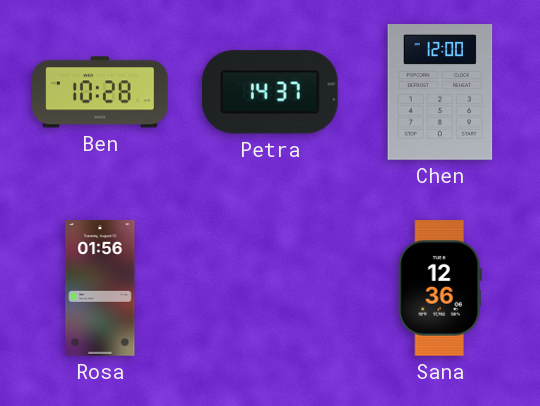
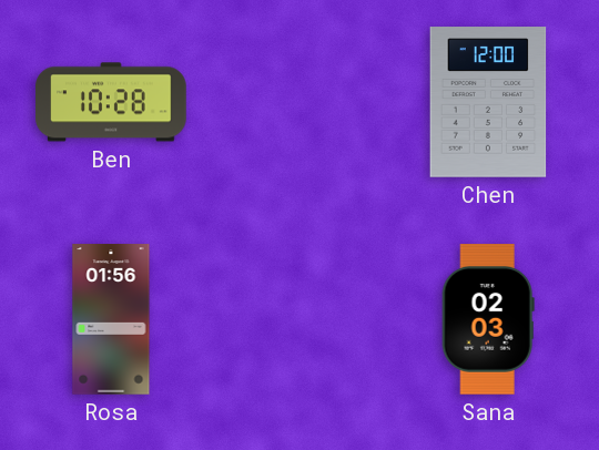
Petra: 14:37 -> none
Sana: 12:36 -> 02:03
